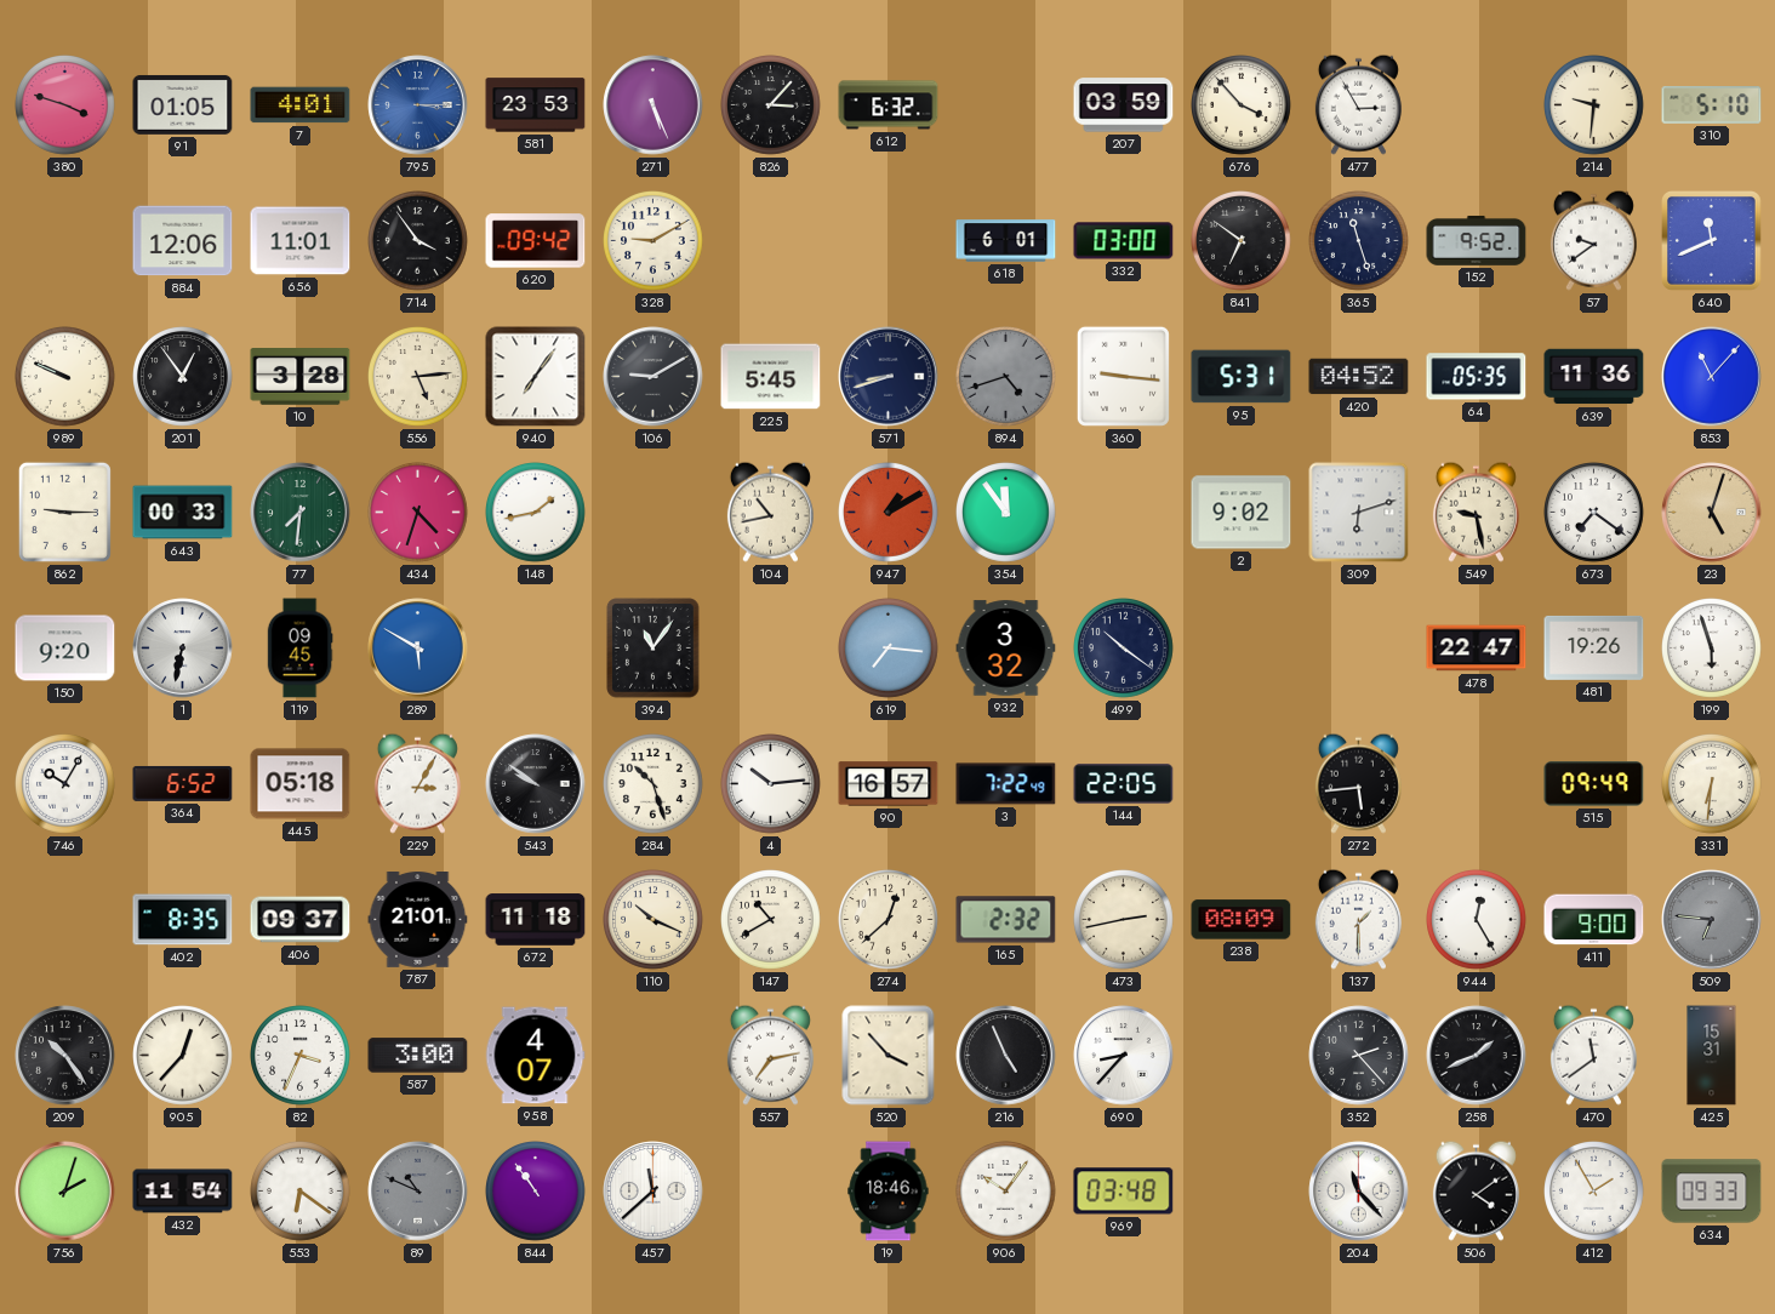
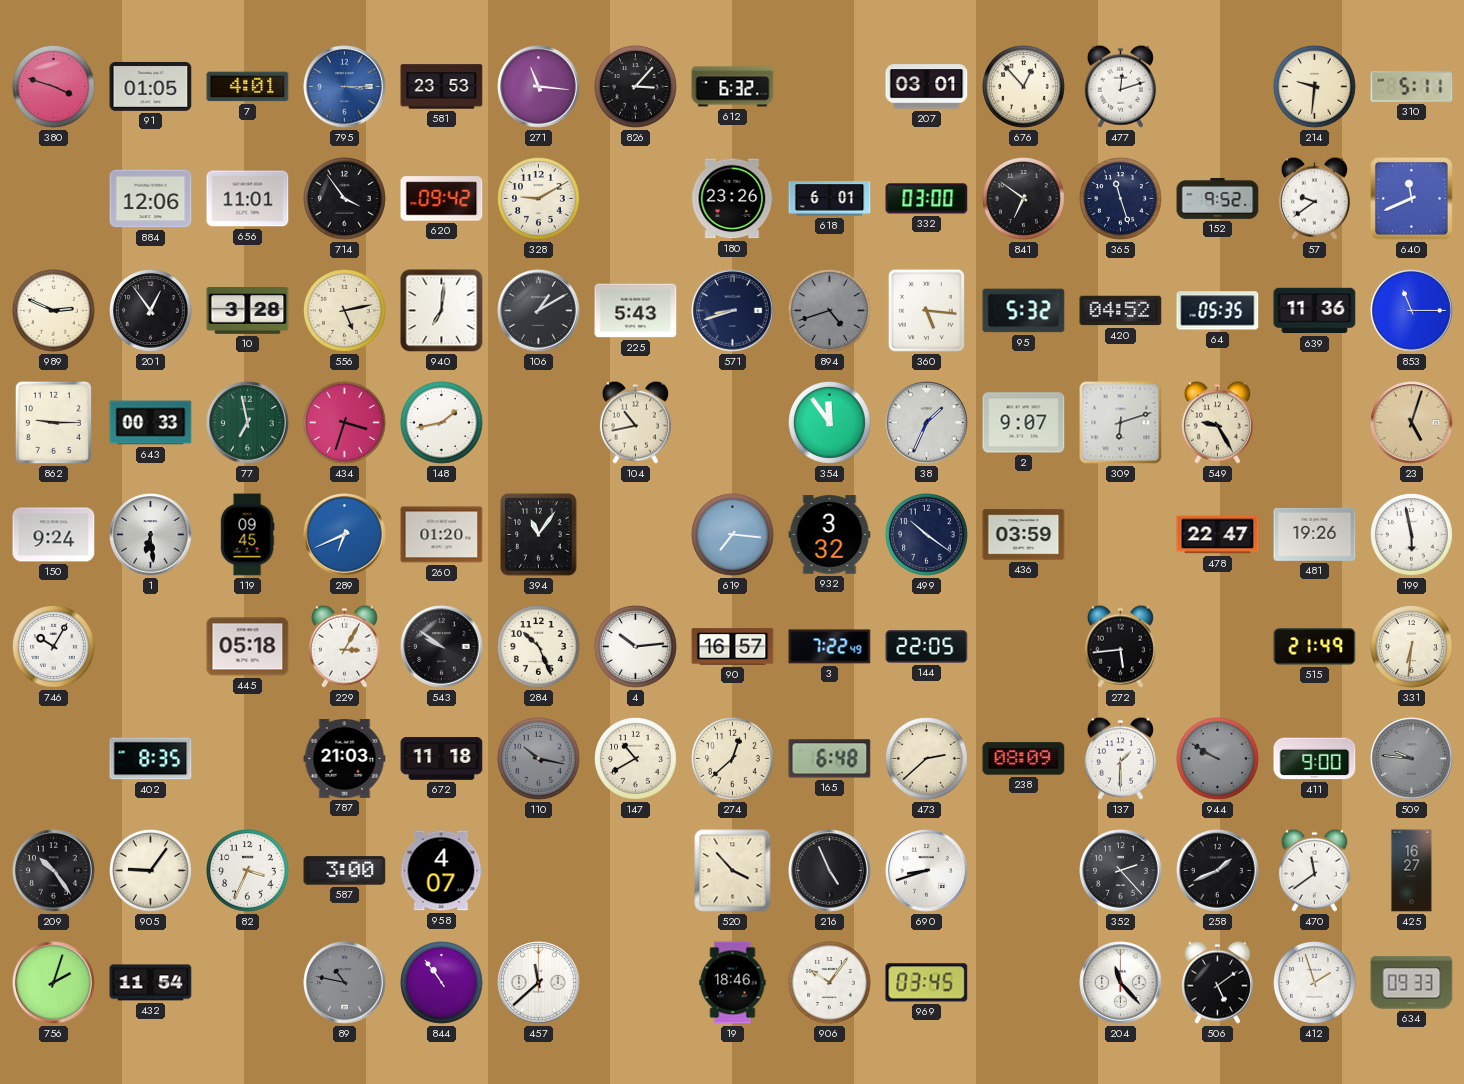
271: 5:26 -> 11:16
207: 03:59 -> 03:01
676: 3:53 -> 12:53
477: 2:55 -> 12:12
310: 5:10 -> 5:11
180: none -> 23:26
989: 9:49 -> 2:49
556: 5:14 -> 5:13
940: 7:06 -> 7:01
106: 9:10 -> 1:10
225: 5:45 -> 5:43
360: 9:16 -> 5:16
95: 5:31 -> 5:32
853: 11:07 -> 11:15
77: 7:31 -> 6:58
434: 4:33 -> 3:33
947: 1:10 -> none
38: none -> 1:34
2: 9:02 -> 9:07
549: 9:28 -> 9:25
673: 7:21 -> none
150: 9:20 -> 9:24
1: 6:32 -> 6:29
289: 5:50 -> 6:41
260: none -> 01:20
436: none -> 03:59
199: 5:57 -> 5:58
364: 6:52 -> none
284: 10:27 -> 10:26
515: 09:49 -> 21:49
406: 09:37 -> none
787: 21:01 -> 21:03
110: 10:19 -> 10:17
110 dial: cream -> grey
165: 2:32 -> 6:48
473: 2:43 -> 2:38
944: 12:25 -> 9:50
944 dial: white -> grey
509: 6:46 -> 9:46
905: 12:37 -> 9:06
557: 7:13 -> none
690: 8:37 -> 8:42
425: 15:31 -> 16:27
553: 6:21 -> none
89: 10:49 -> 10:47
969: 03:48 -> 03:45
506: 4:09 -> 5:09
412: 1:55 -> 1:57
